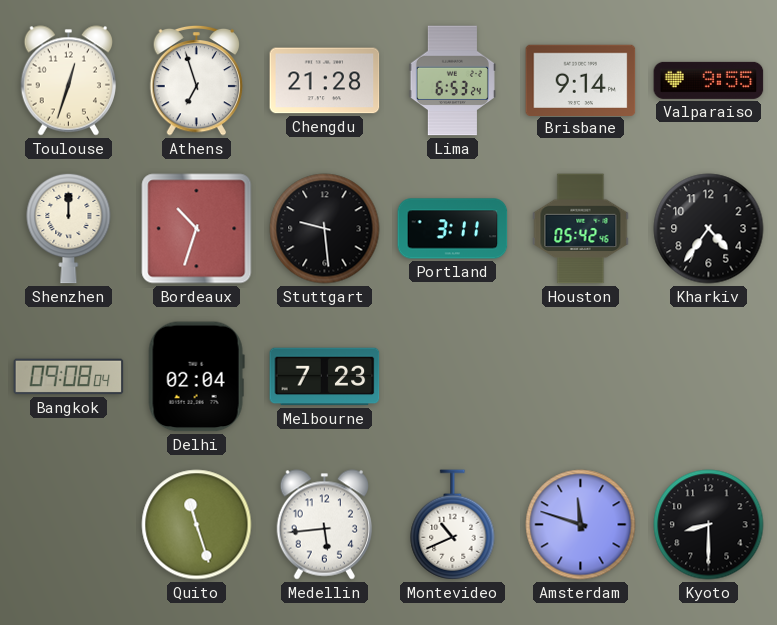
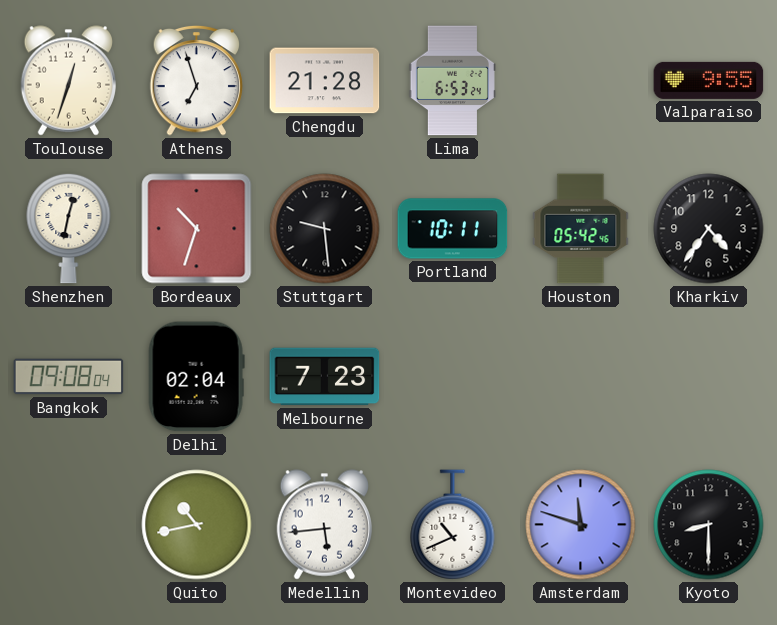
Brisbane: 9:14 -> none
Shenzhen: 12:00 -> 12:32
Portland: 3:11 -> 10:11
Quito: 11:27 -> 10:43
